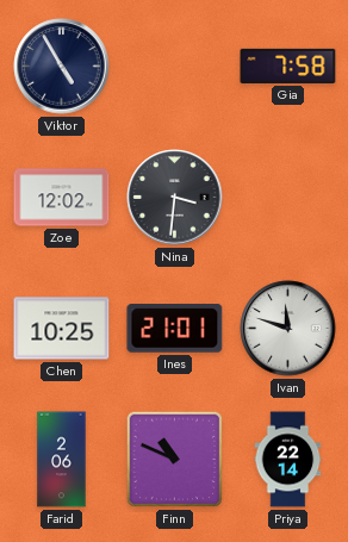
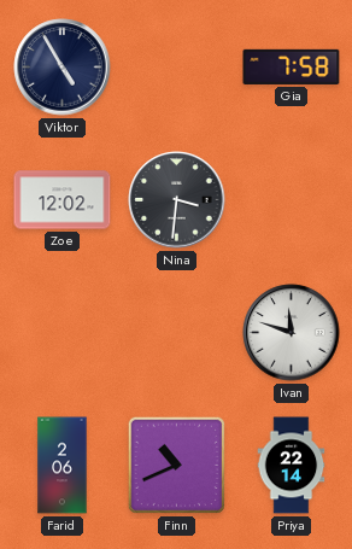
Chen: 10:25 -> none
Ines: 21:01 -> none
Finn: 10:49 -> 10:41
